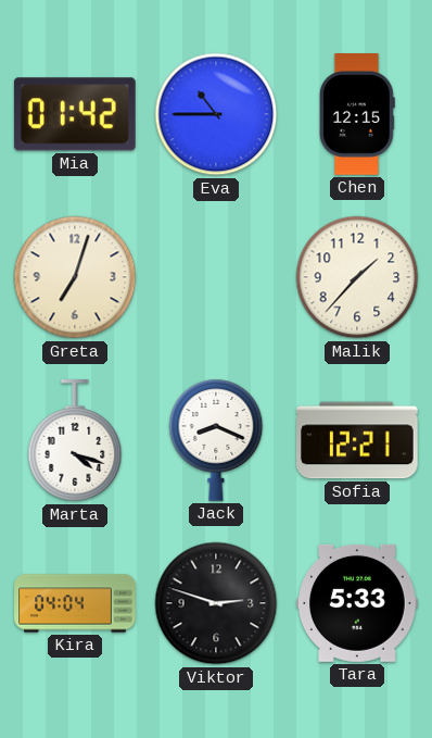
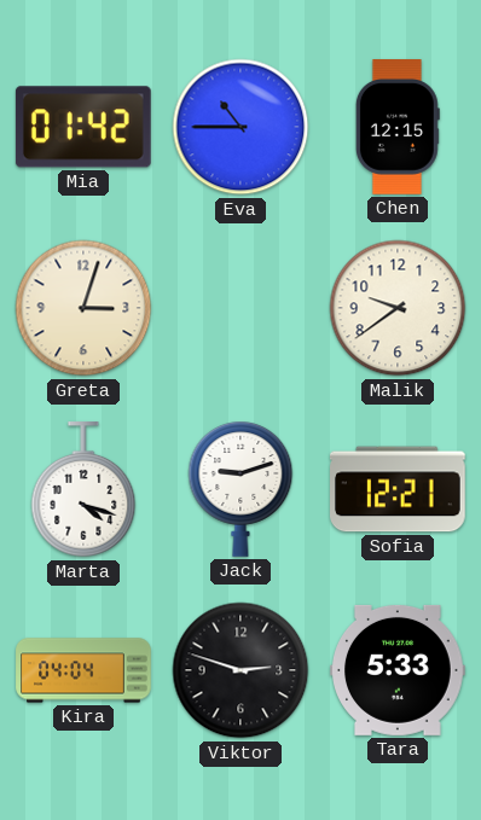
Greta: 7:03 -> 3:03
Malik: 1:37 -> 9:39
Jack: 8:19 -> 9:12
